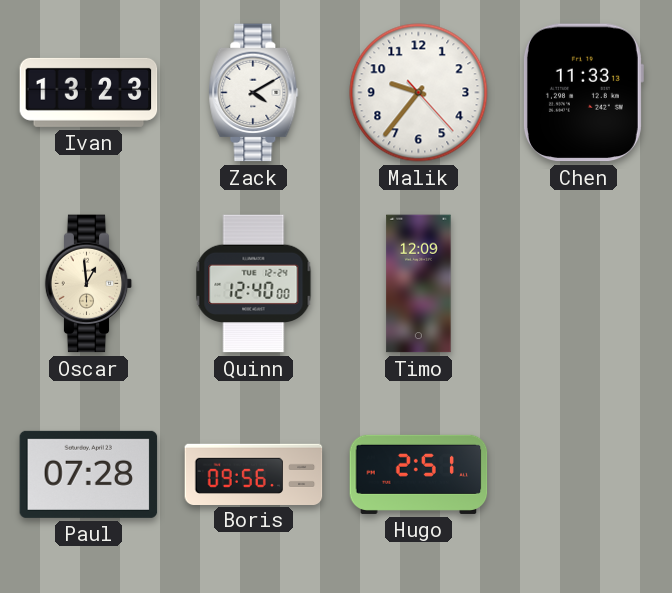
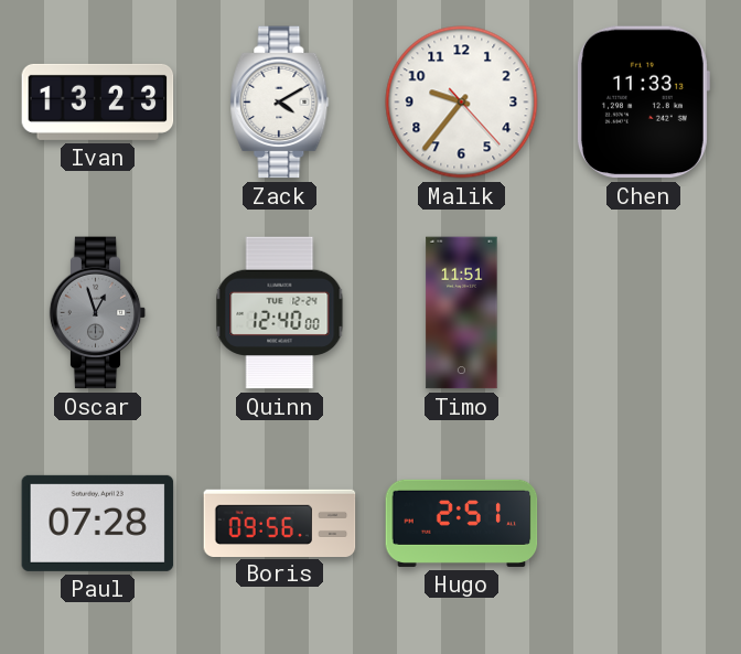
Oscar: 12:59 -> 12:57
Oscar dial: cream -> grey
Timo: 12:09 -> 11:51
